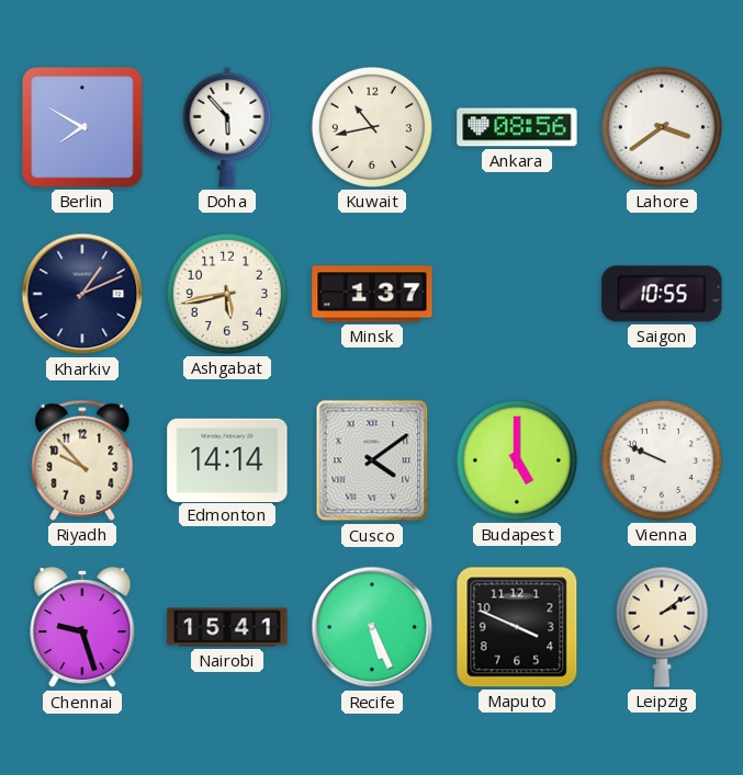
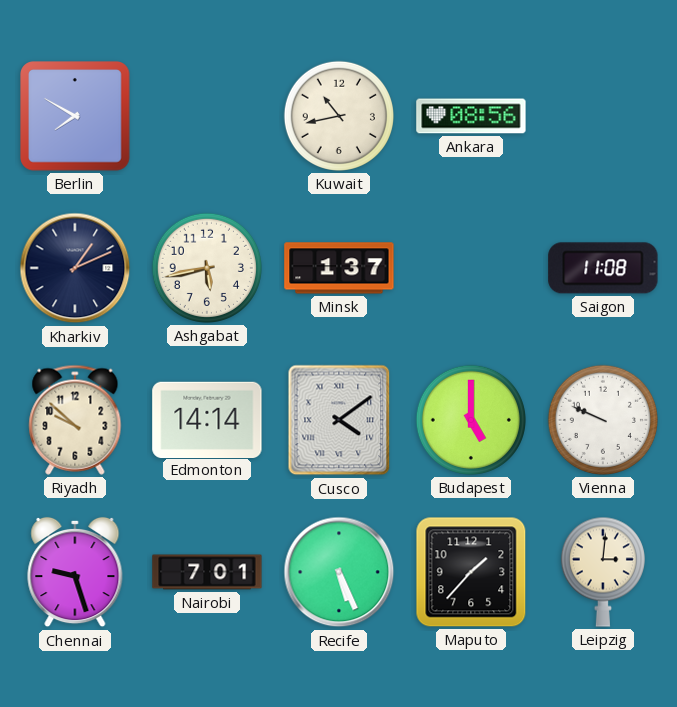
Doha: 5:53 -> none
Lahore: 3:39 -> none
Saigon: 10:55 -> 11:08
Riyadh: 9:53 -> 9:52
Nairobi: 15:41 -> 7:01
Maputo: 3:49 -> 1:37
Leipzig: 2:09 -> 3:01
